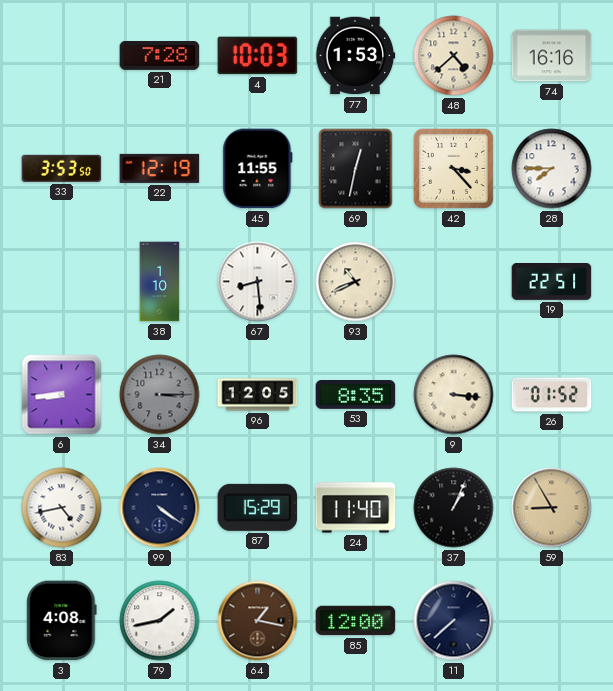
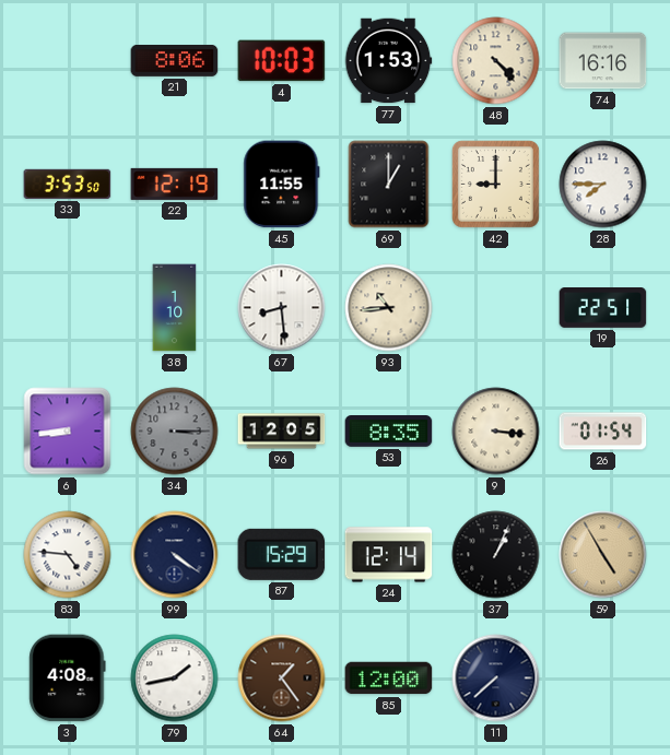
21: 7:28 -> 8:06
48: 4:38 -> 4:23
69: 12:32 -> 1:00
42: 3:23 -> 9:00
93: 10:41 -> 10:44
26: 01:52 -> 01:54
83: 4:43 -> 4:46
24: 11:40 -> 12:14
59: 8:55 -> 4:55
64: 1:17 -> 1:24
